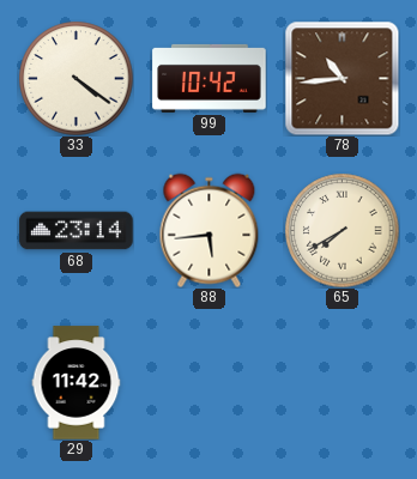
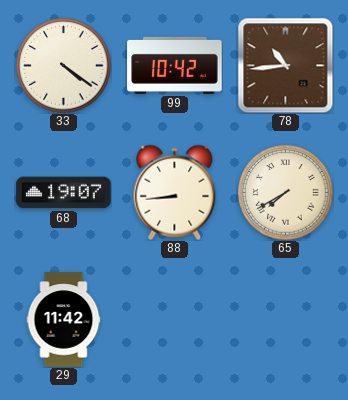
68: 23:14 -> 19:07
88: 5:44 -> 8:44
